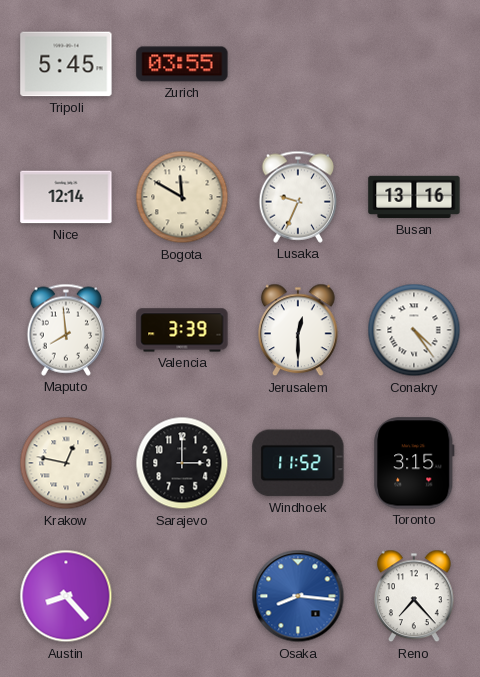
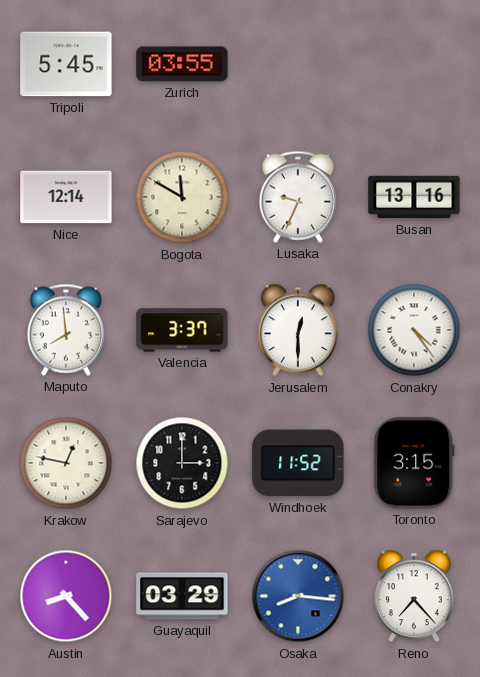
Valencia: 3:39 -> 3:37
Guayaquil: none -> 03:29
